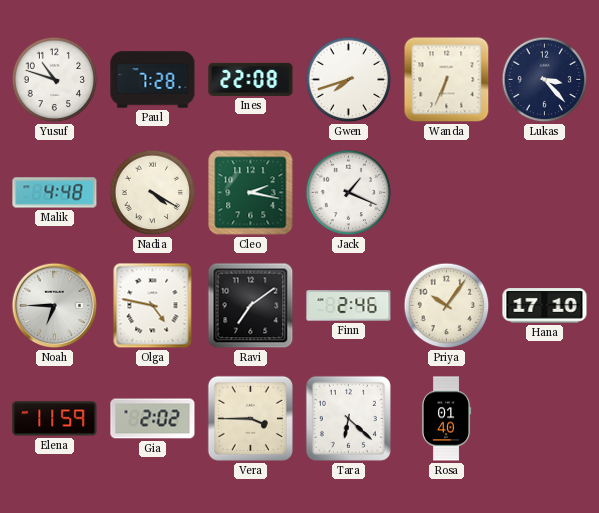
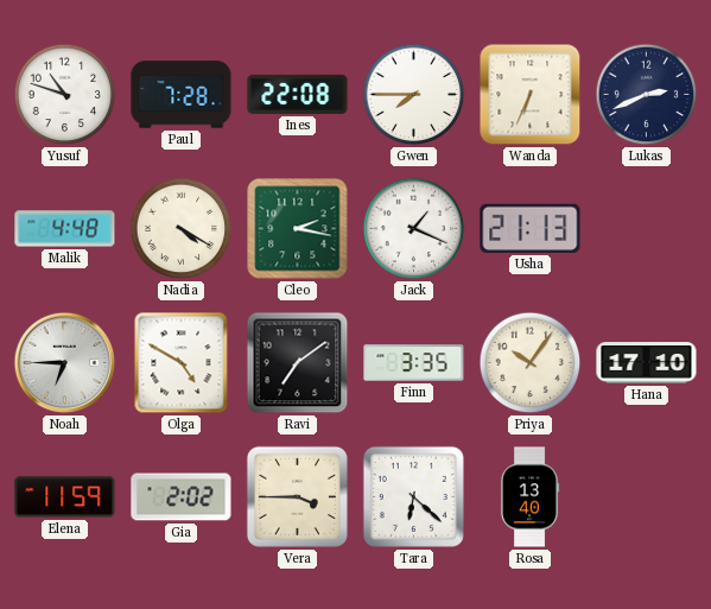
Gwen: 7:42 -> 7:45
Lukas: 3:23 -> 2:41
Usha: none -> 21:13
Olga: 4:47 -> 4:50
Finn: 2:46 -> 3:35
Rosa: 01:40 -> 13:40
